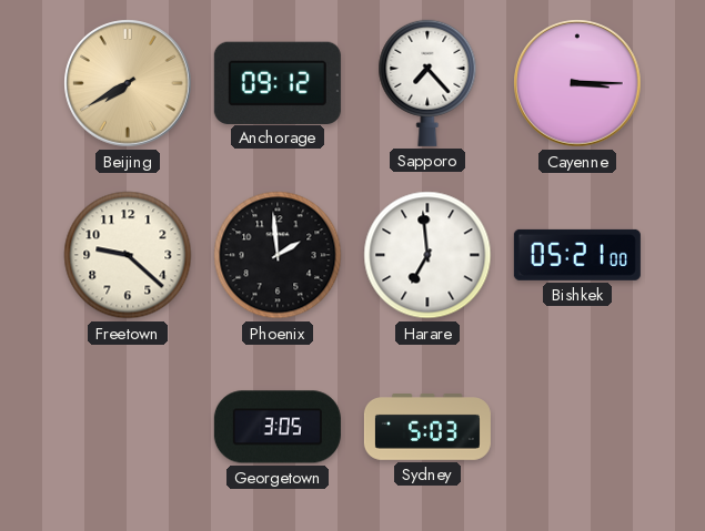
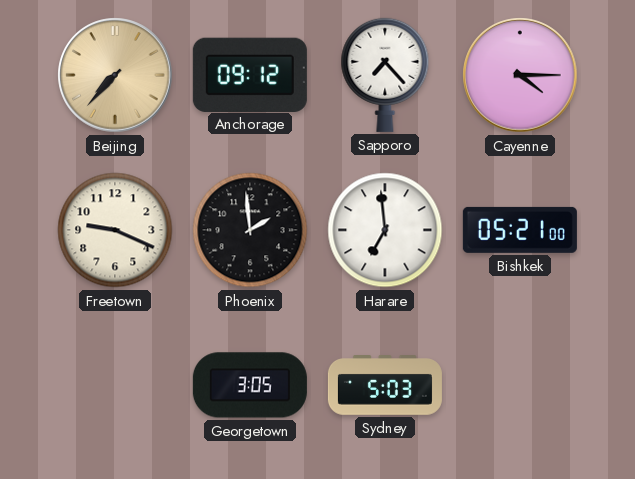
Beijing: 7:40 -> 7:37
Cayenne: 3:15 -> 4:15
Freetown: 9:22 -> 9:19
